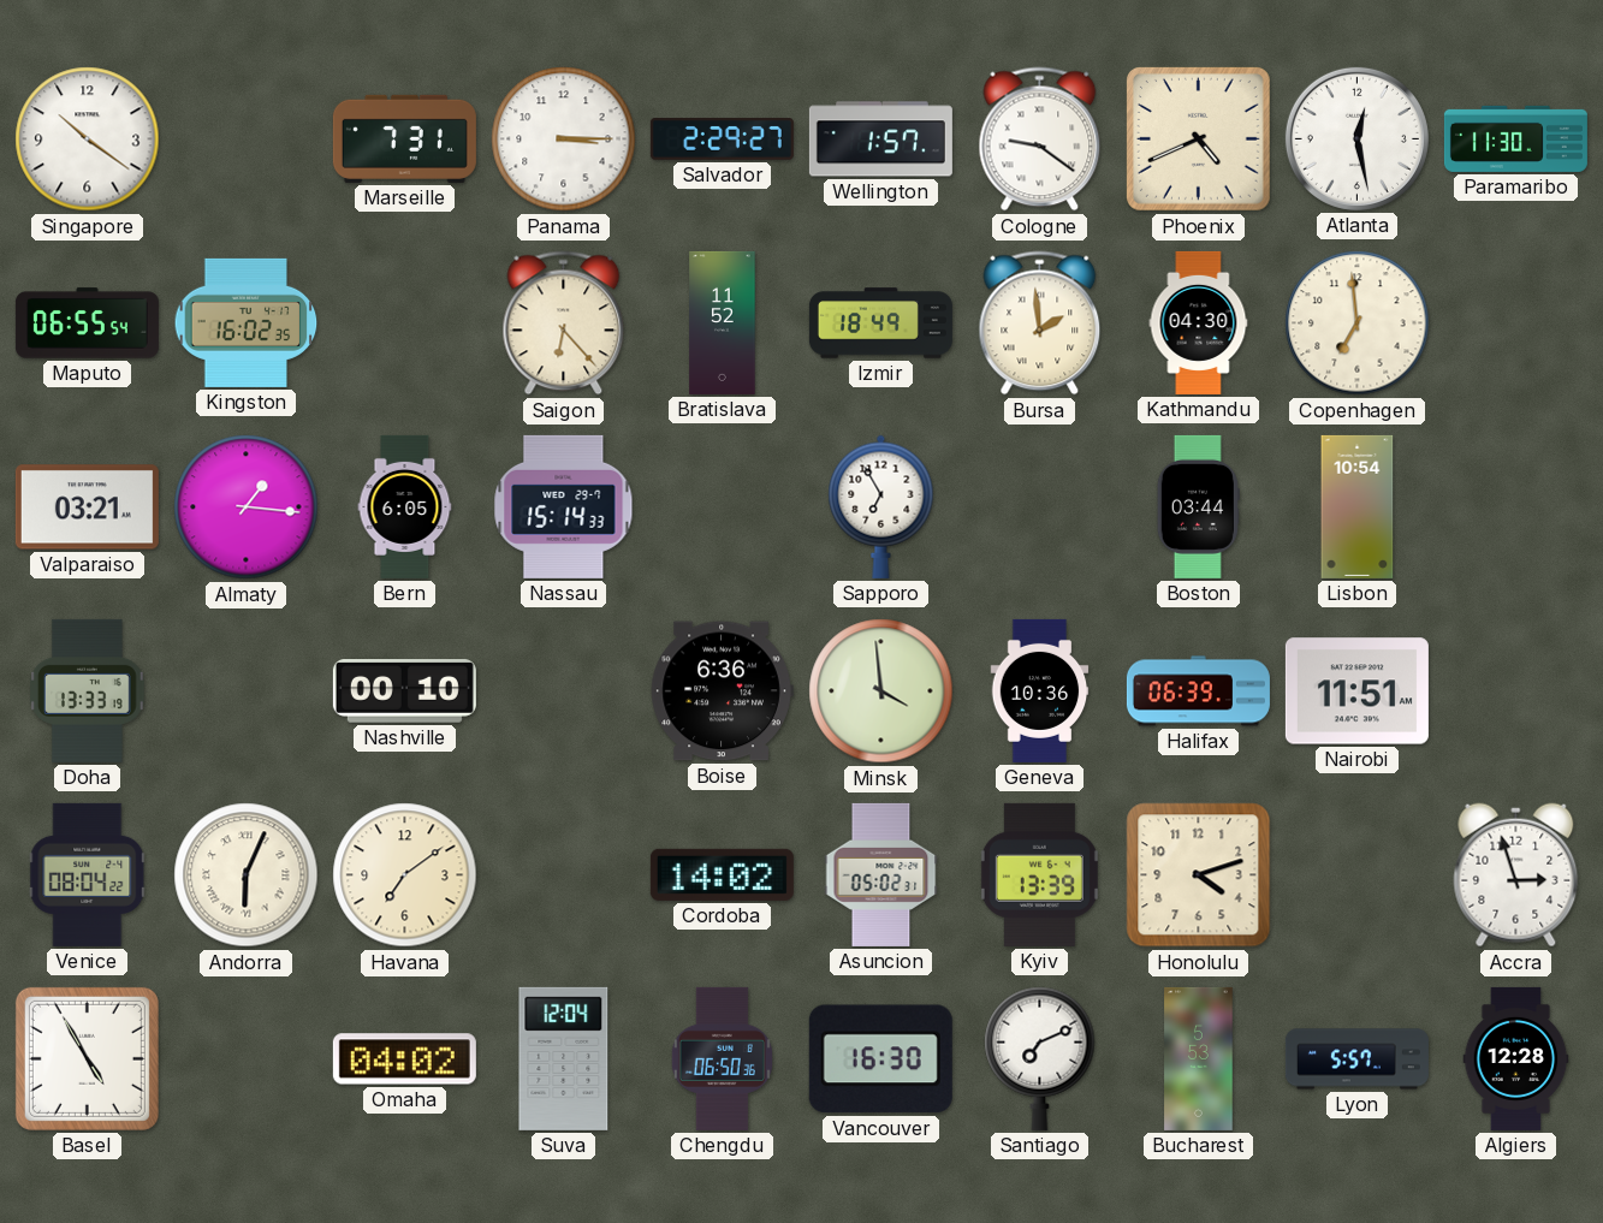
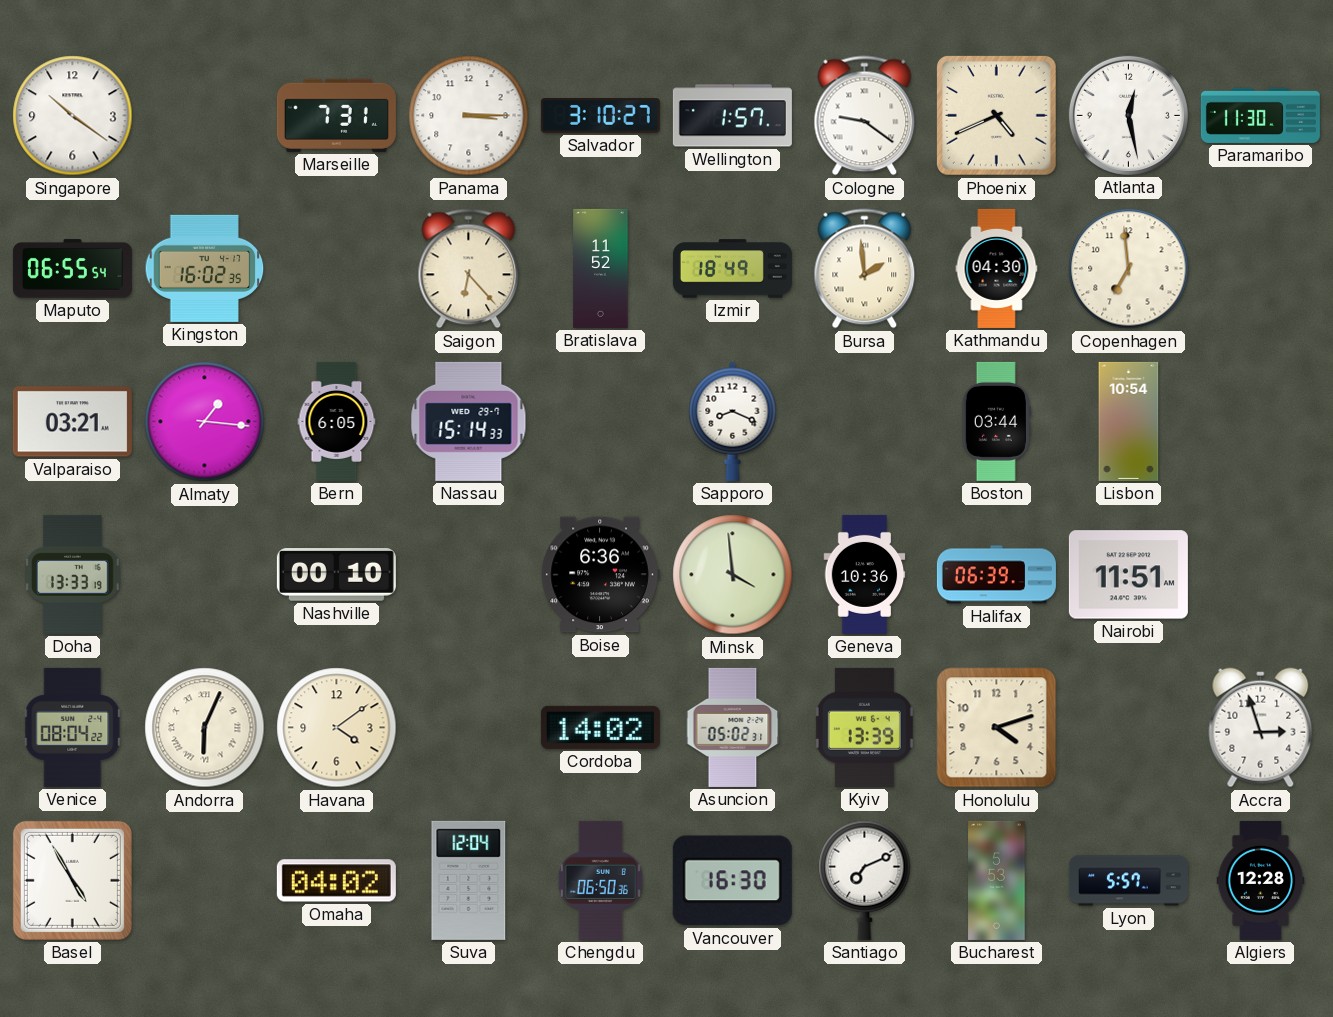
Salvador: 2:29 -> 3:10
Sapporo: 6:55 -> 8:19
Havana: 7:09 -> 4:09
